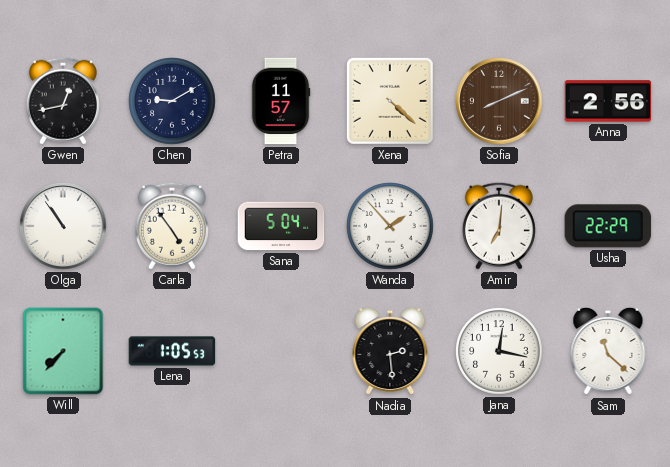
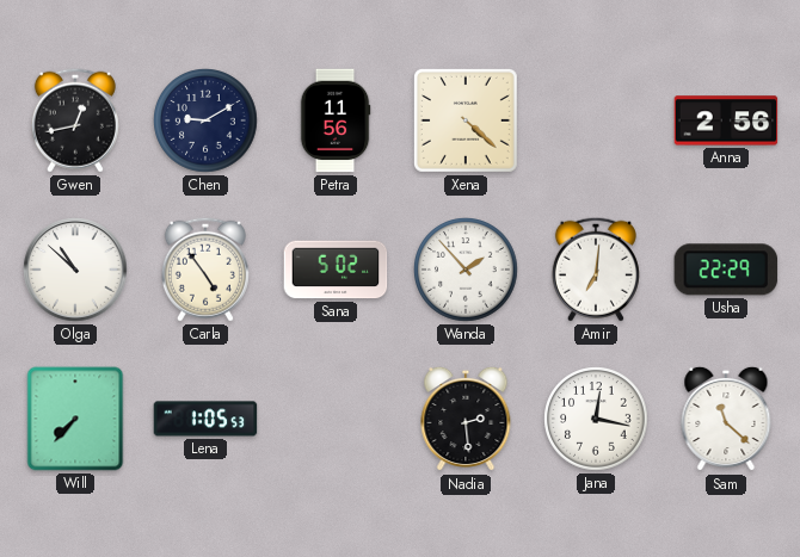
Petra: 11:57 -> 11:56
Sofia: 8:11 -> none
Olga: 10:54 -> 10:52
Sana: 5:04 -> 5:02
